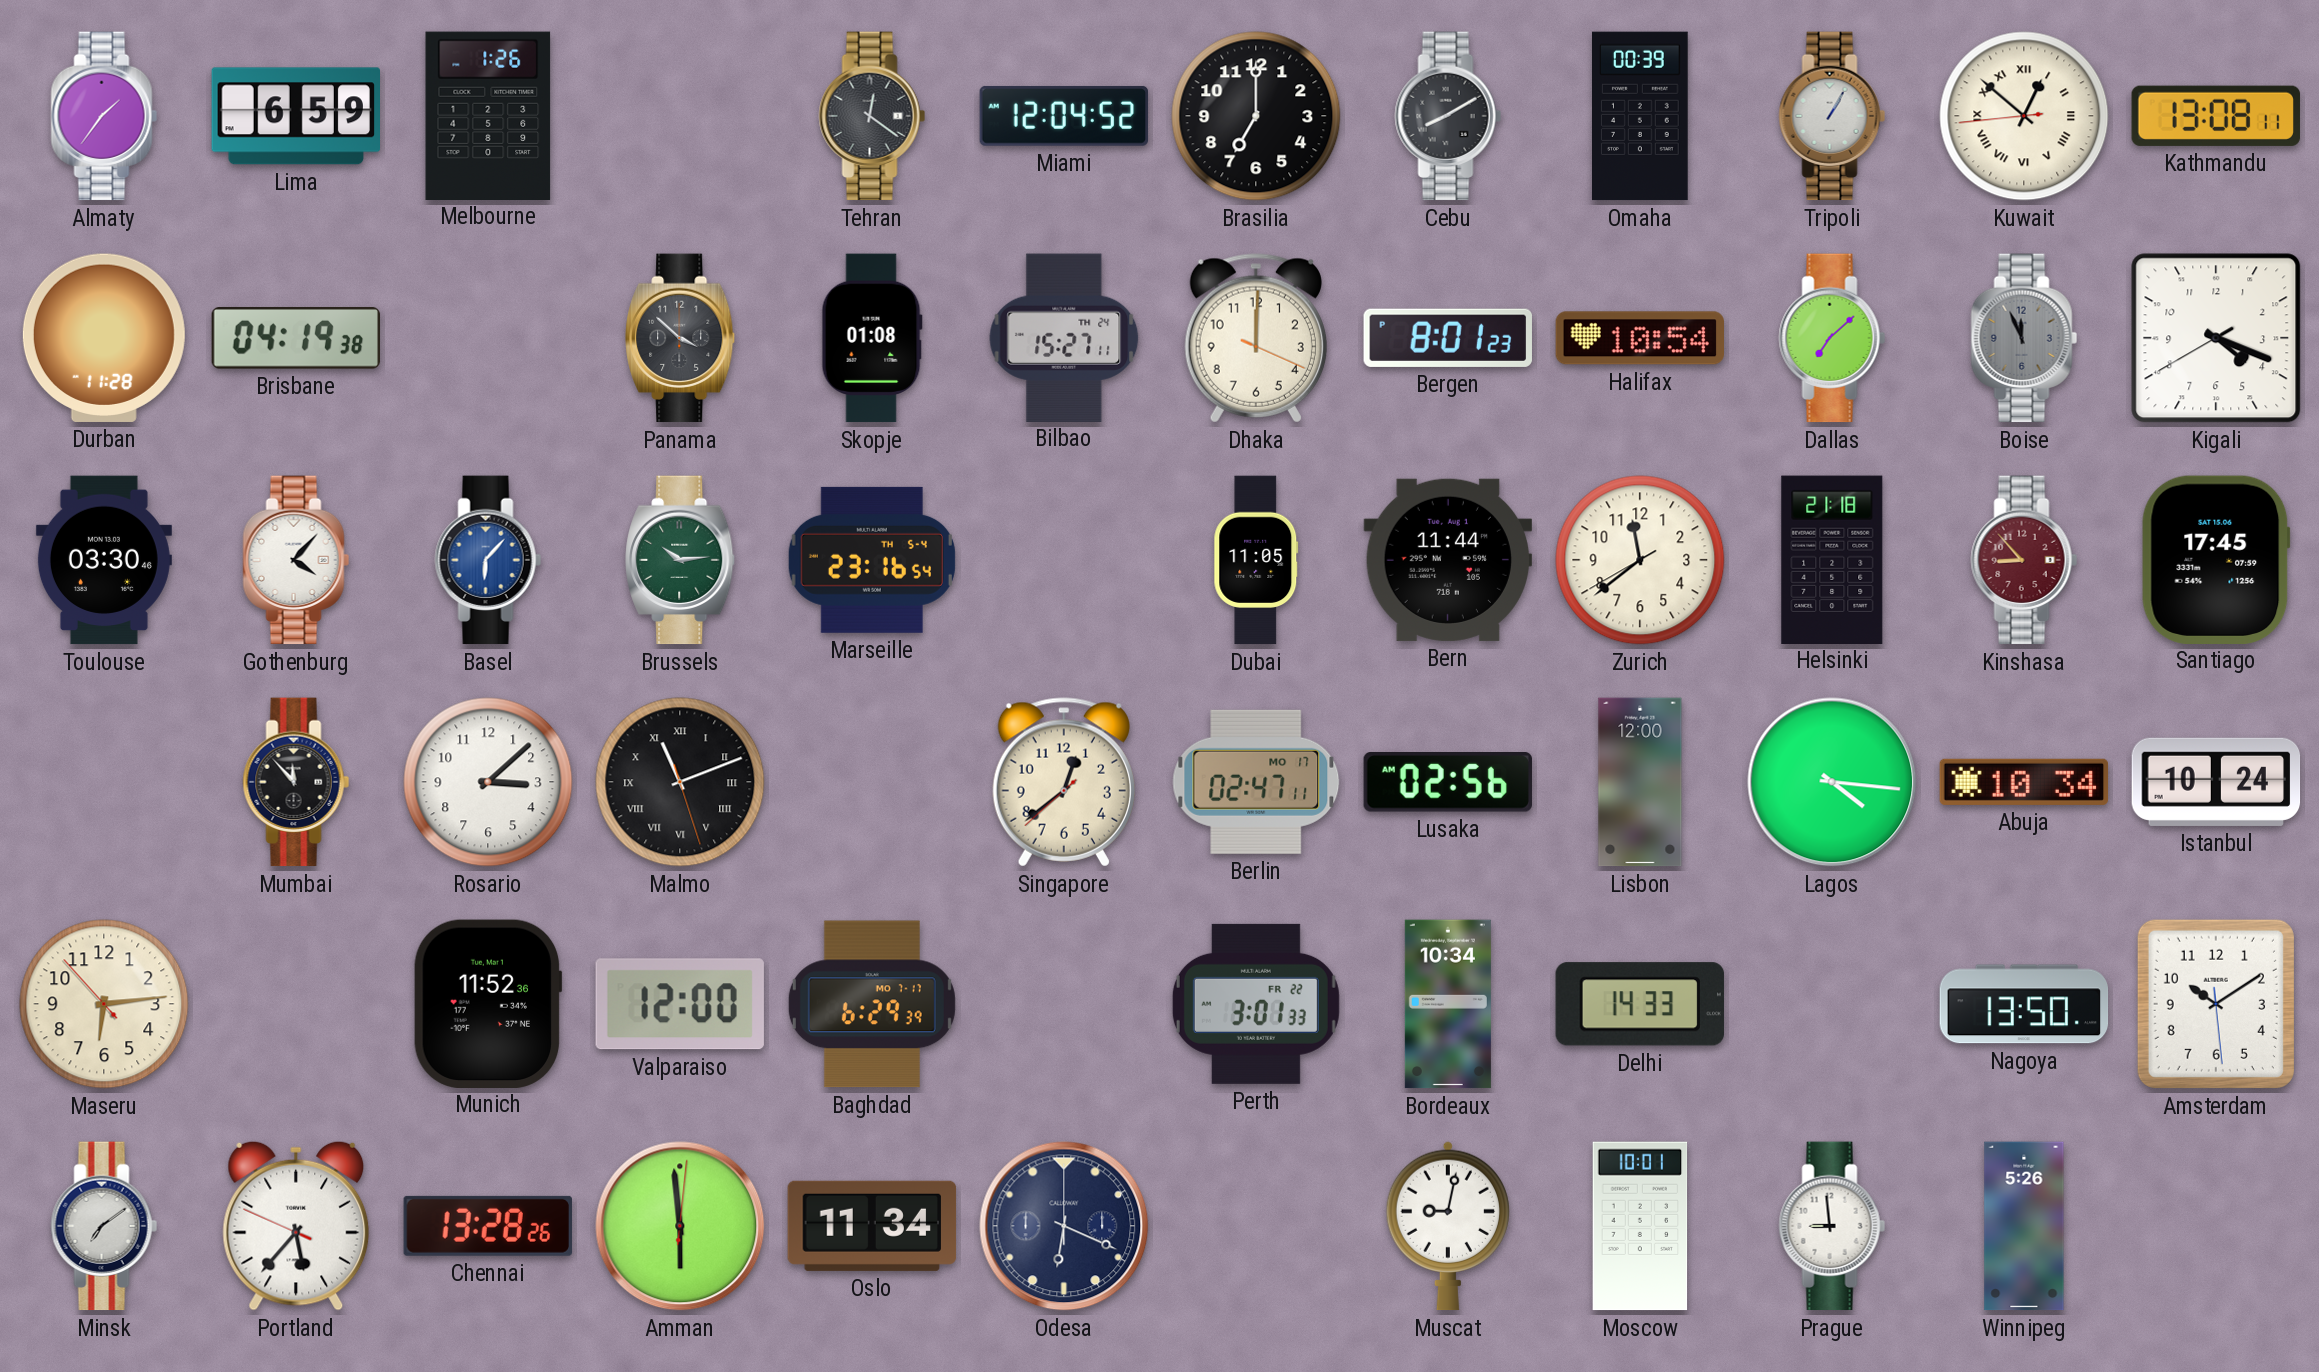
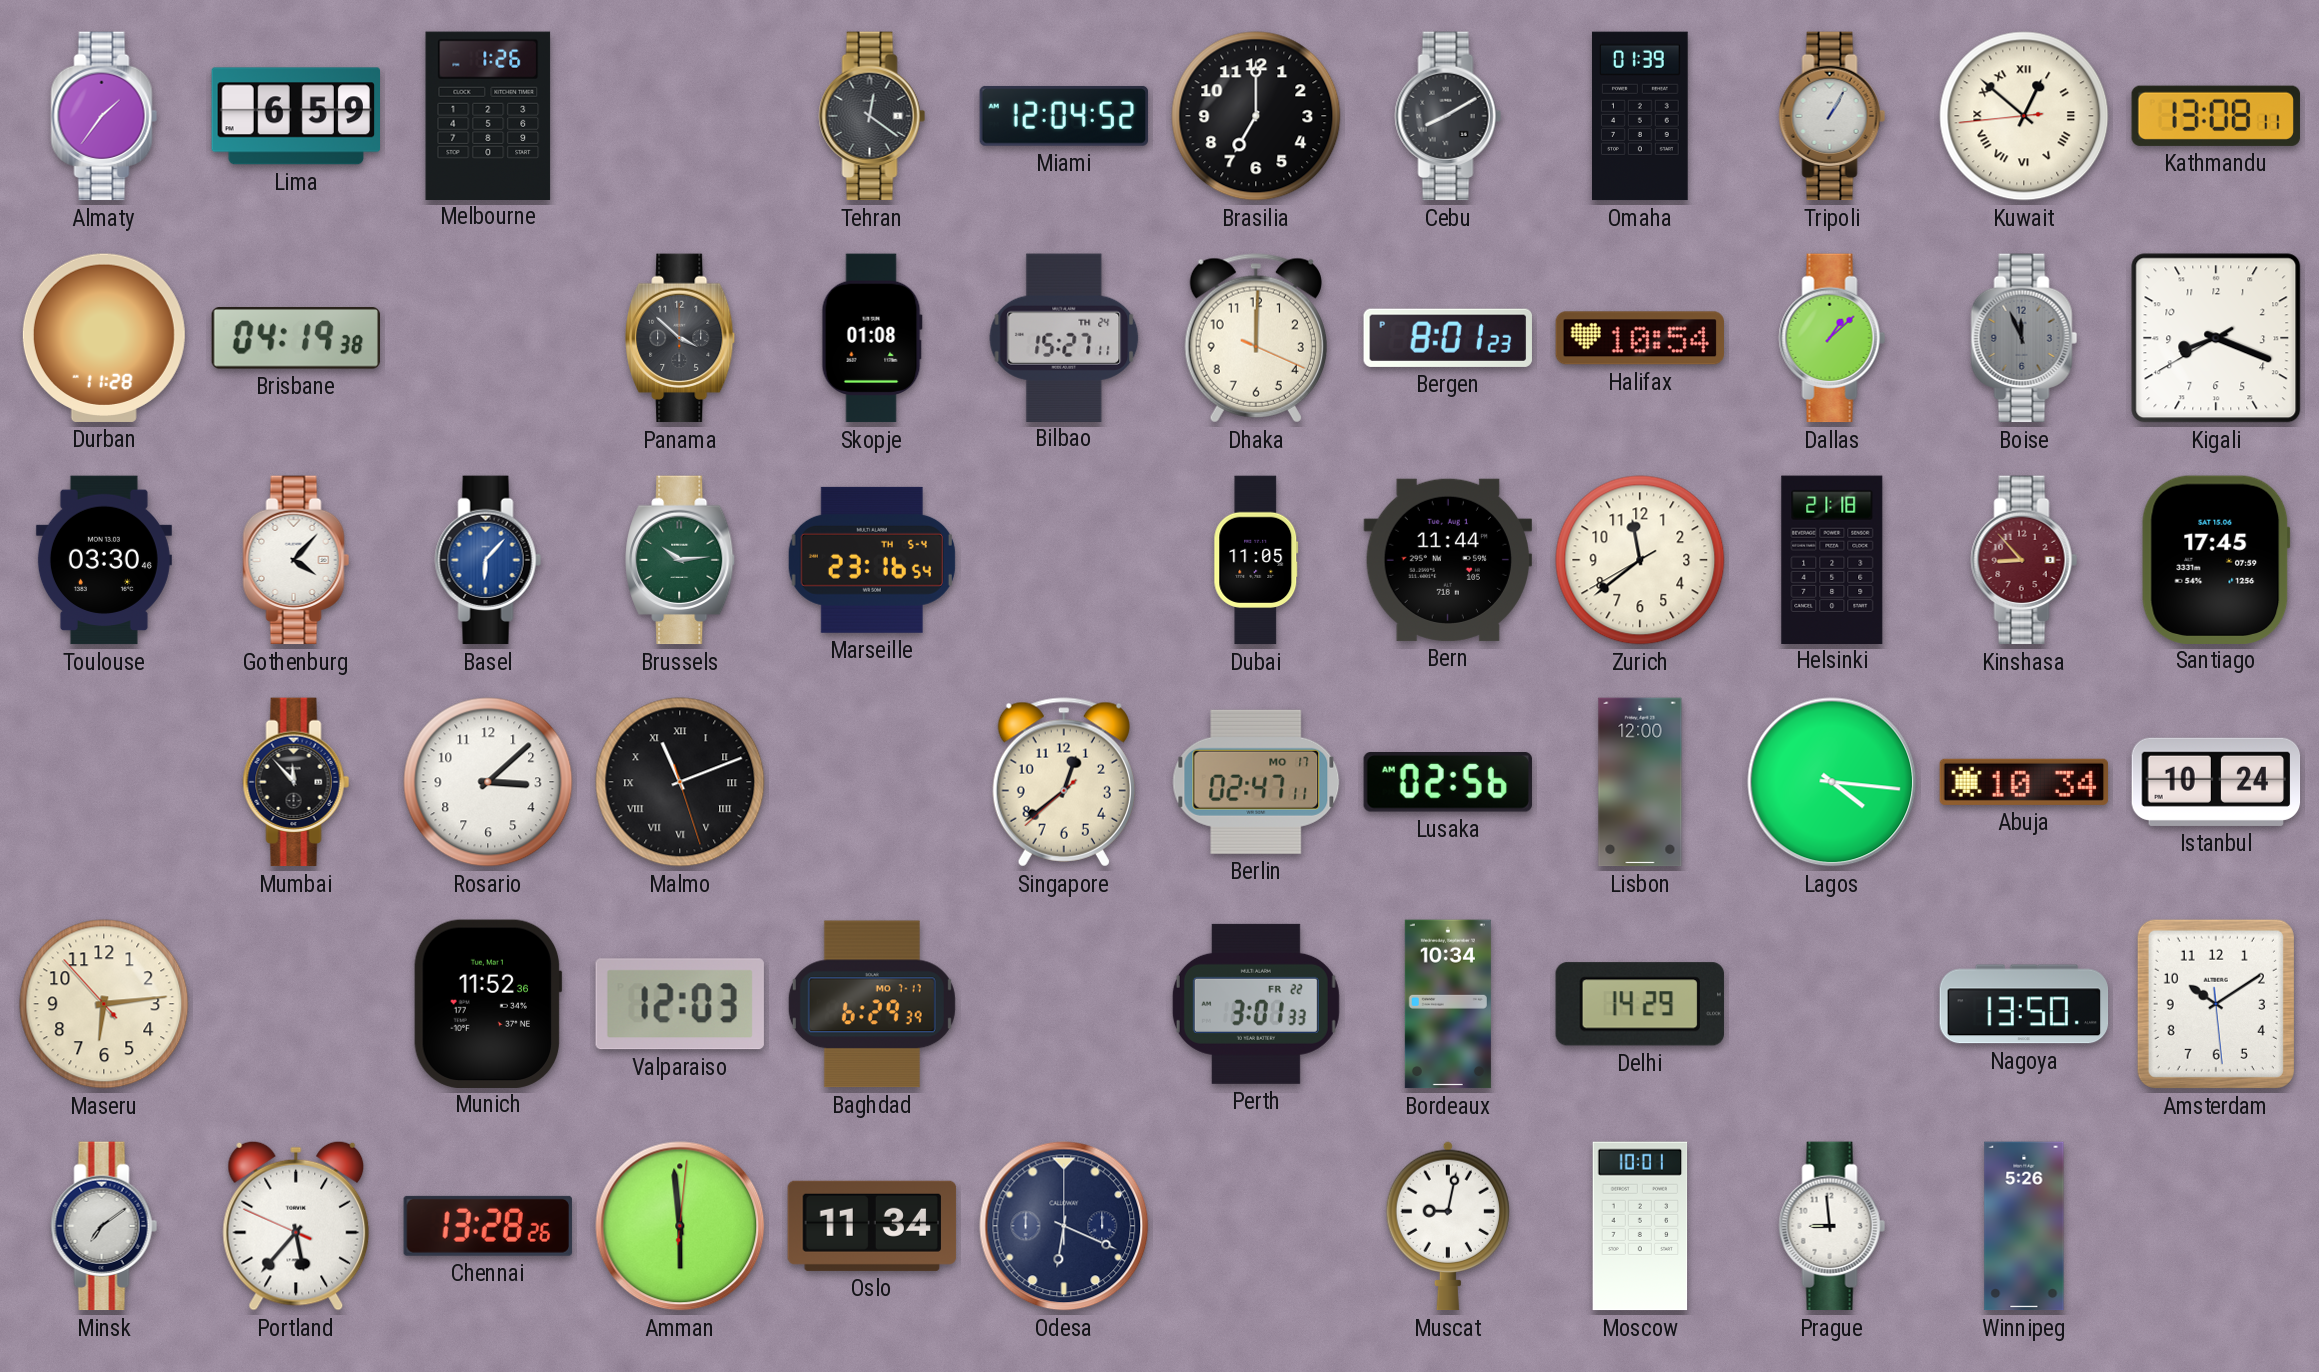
Omaha: 00:39 -> 01:39
Dallas: 7:08 -> 1:08
Kigali: 4:18 -> 8:18
Valparaiso: 12:00 -> 12:03
Delhi: 14:33 -> 14:29
